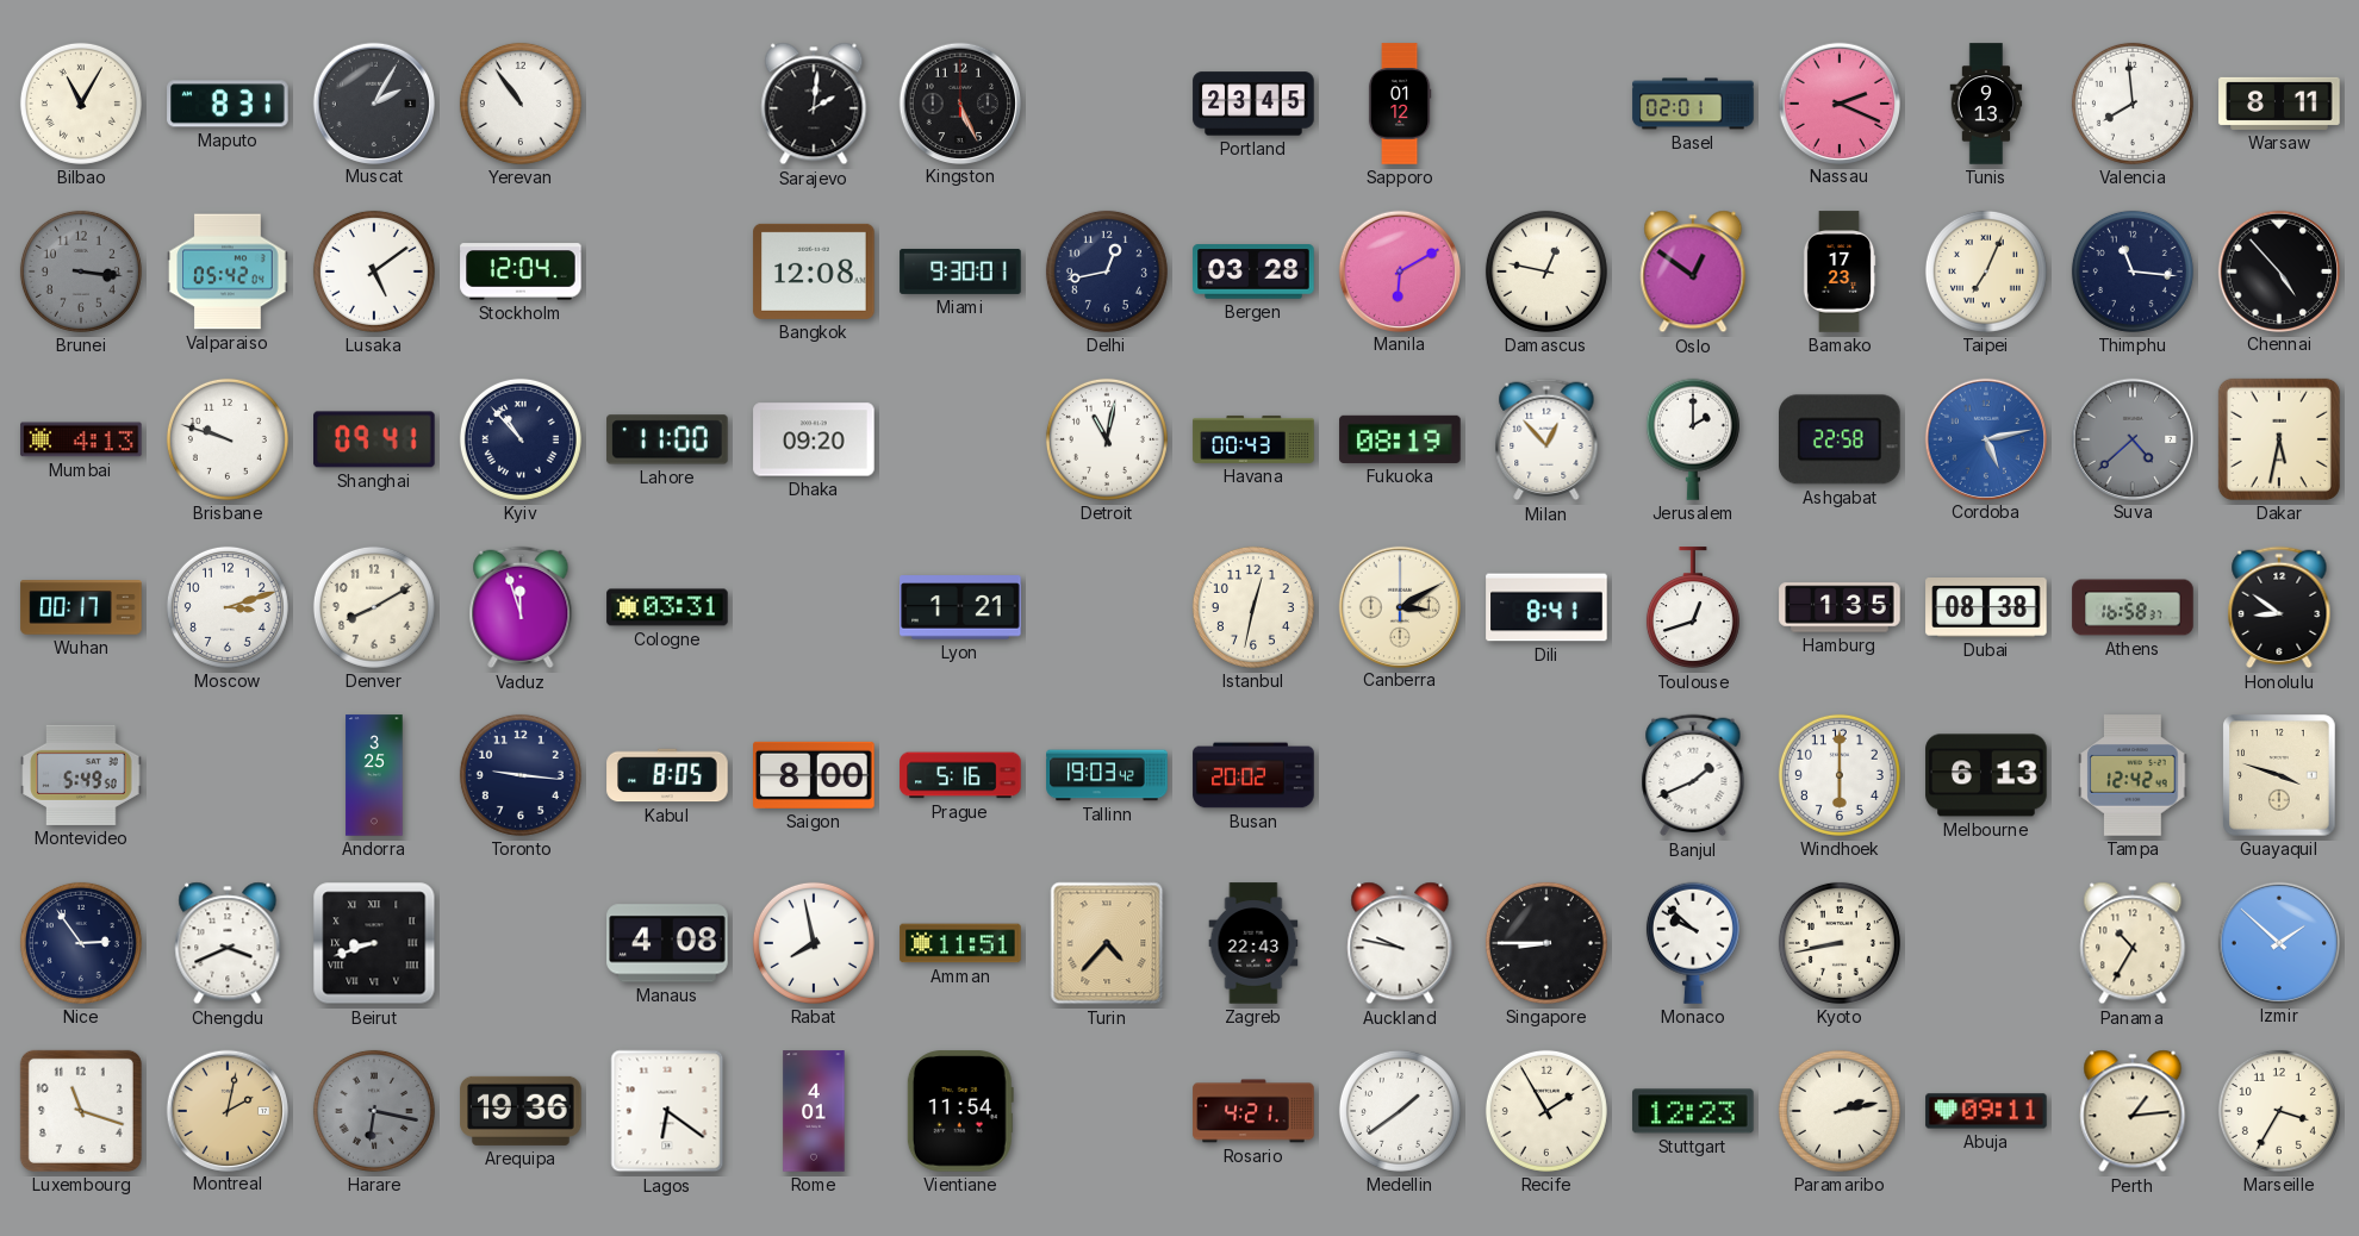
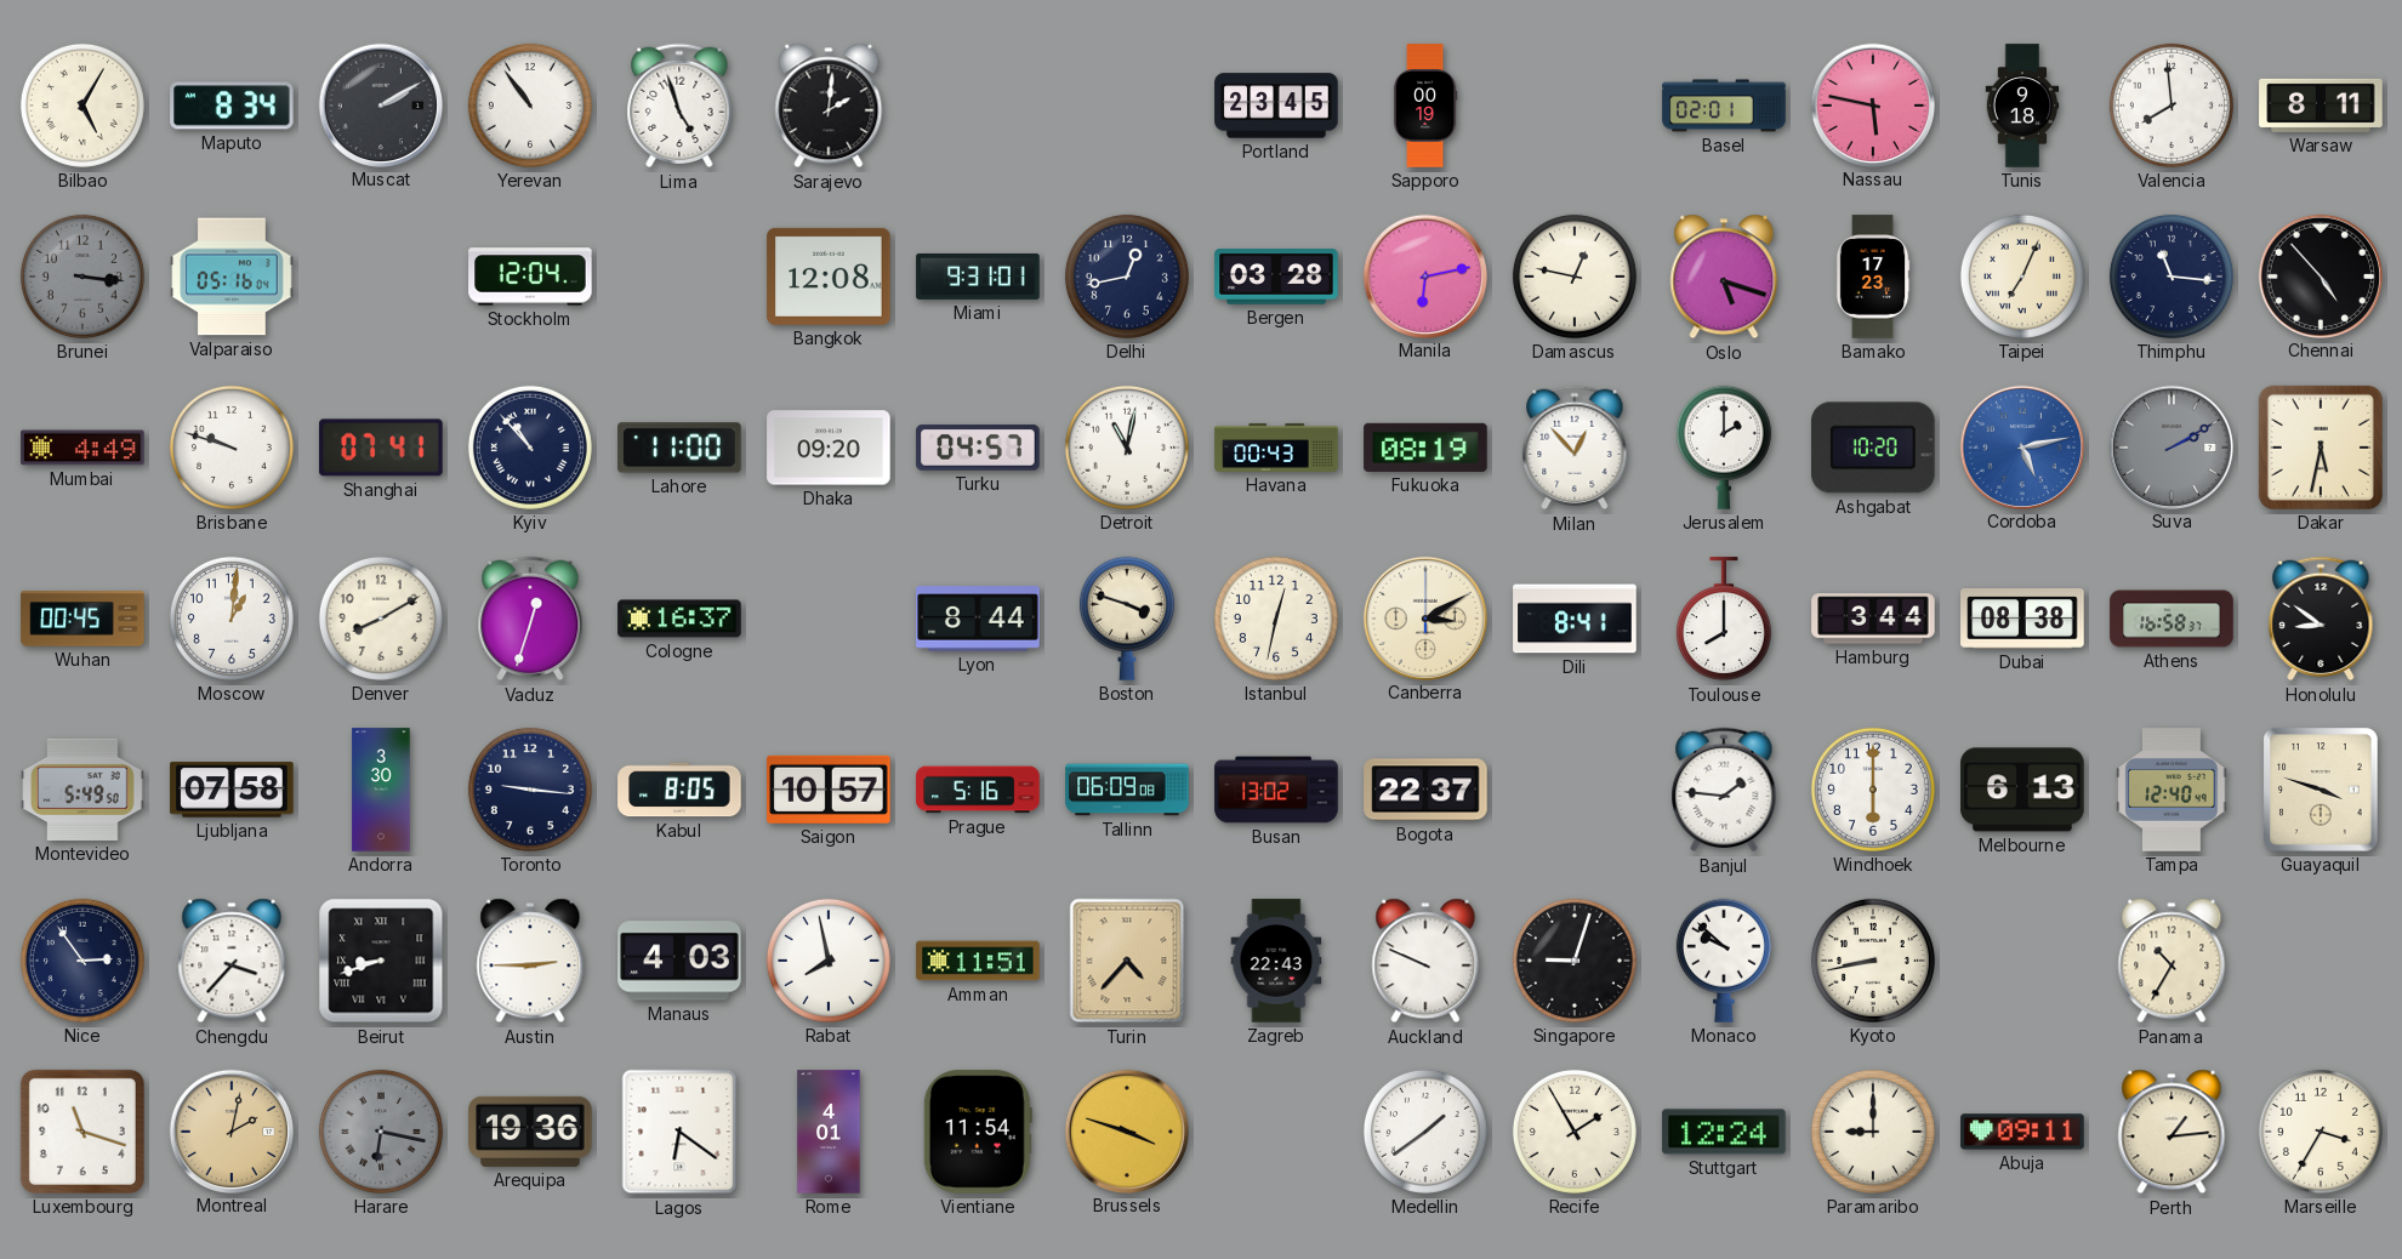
Bilbao: 11:05 -> 5:05
Maputo: 8:31 -> 8:34
Muscat: 2:05 -> 2:10
Lima: none -> 4:57
Kingston: 5:26 -> none
Sapporo: 01:12 -> 00:19
Nassau: 2:19 -> 5:47
Tunis: 9:13 -> 9:18
Valparaiso: 05:42 -> 05:16
Lusaka: 5:09 -> none
Miami: 9:30 -> 9:31
Manila: 6:10 -> 6:13
Oslo: 12:51 -> 5:18
Mumbai: 4:13 -> 4:49
Shanghai: 09:41 -> 07:41
Turku: none -> 04:57
Ashgabat: 22:58 -> 10:20
Suva: 4:38 -> 2:10
Wuhan: 00:17 -> 00:45
Moscow: 3:12 -> 1:01
Vaduz: 11:57 -> 12:33
Cologne: 03:31 -> 16:37
Lyon: 1:21 -> 8:44
Boston: none -> 3:48
Toulouse: 12:42 -> 8:00
Hamburg: 1:35 -> 3:44
Ljubljana: none -> 07:58
Andorra: 3:25 -> 3:30
Saigon: 8:00 -> 10:57
Tallinn: 19:03 -> 06:09
Busan: 20:02 -> 13:02
Bogota: none -> 22:37
Banjul: 1:41 -> 1:46
Tampa: 12:42 -> 12:40
Chengdu: 3:41 -> 3:37
Austin: none -> 2:45
Manaus: 4:08 -> 4:03
Auckland: 9:47 -> 9:49
Singapore: 8:45 -> 9:03
Izmir: 1:52 -> none
Brussels: none -> 3:48
Rosario: 4:21 -> none
Stuttgart: 12:23 -> 12:24
Paramaribo: 2:13 -> 9:00
